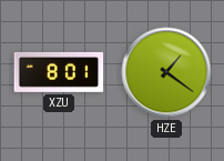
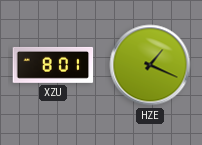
HZE: 1:21 -> 1:19
